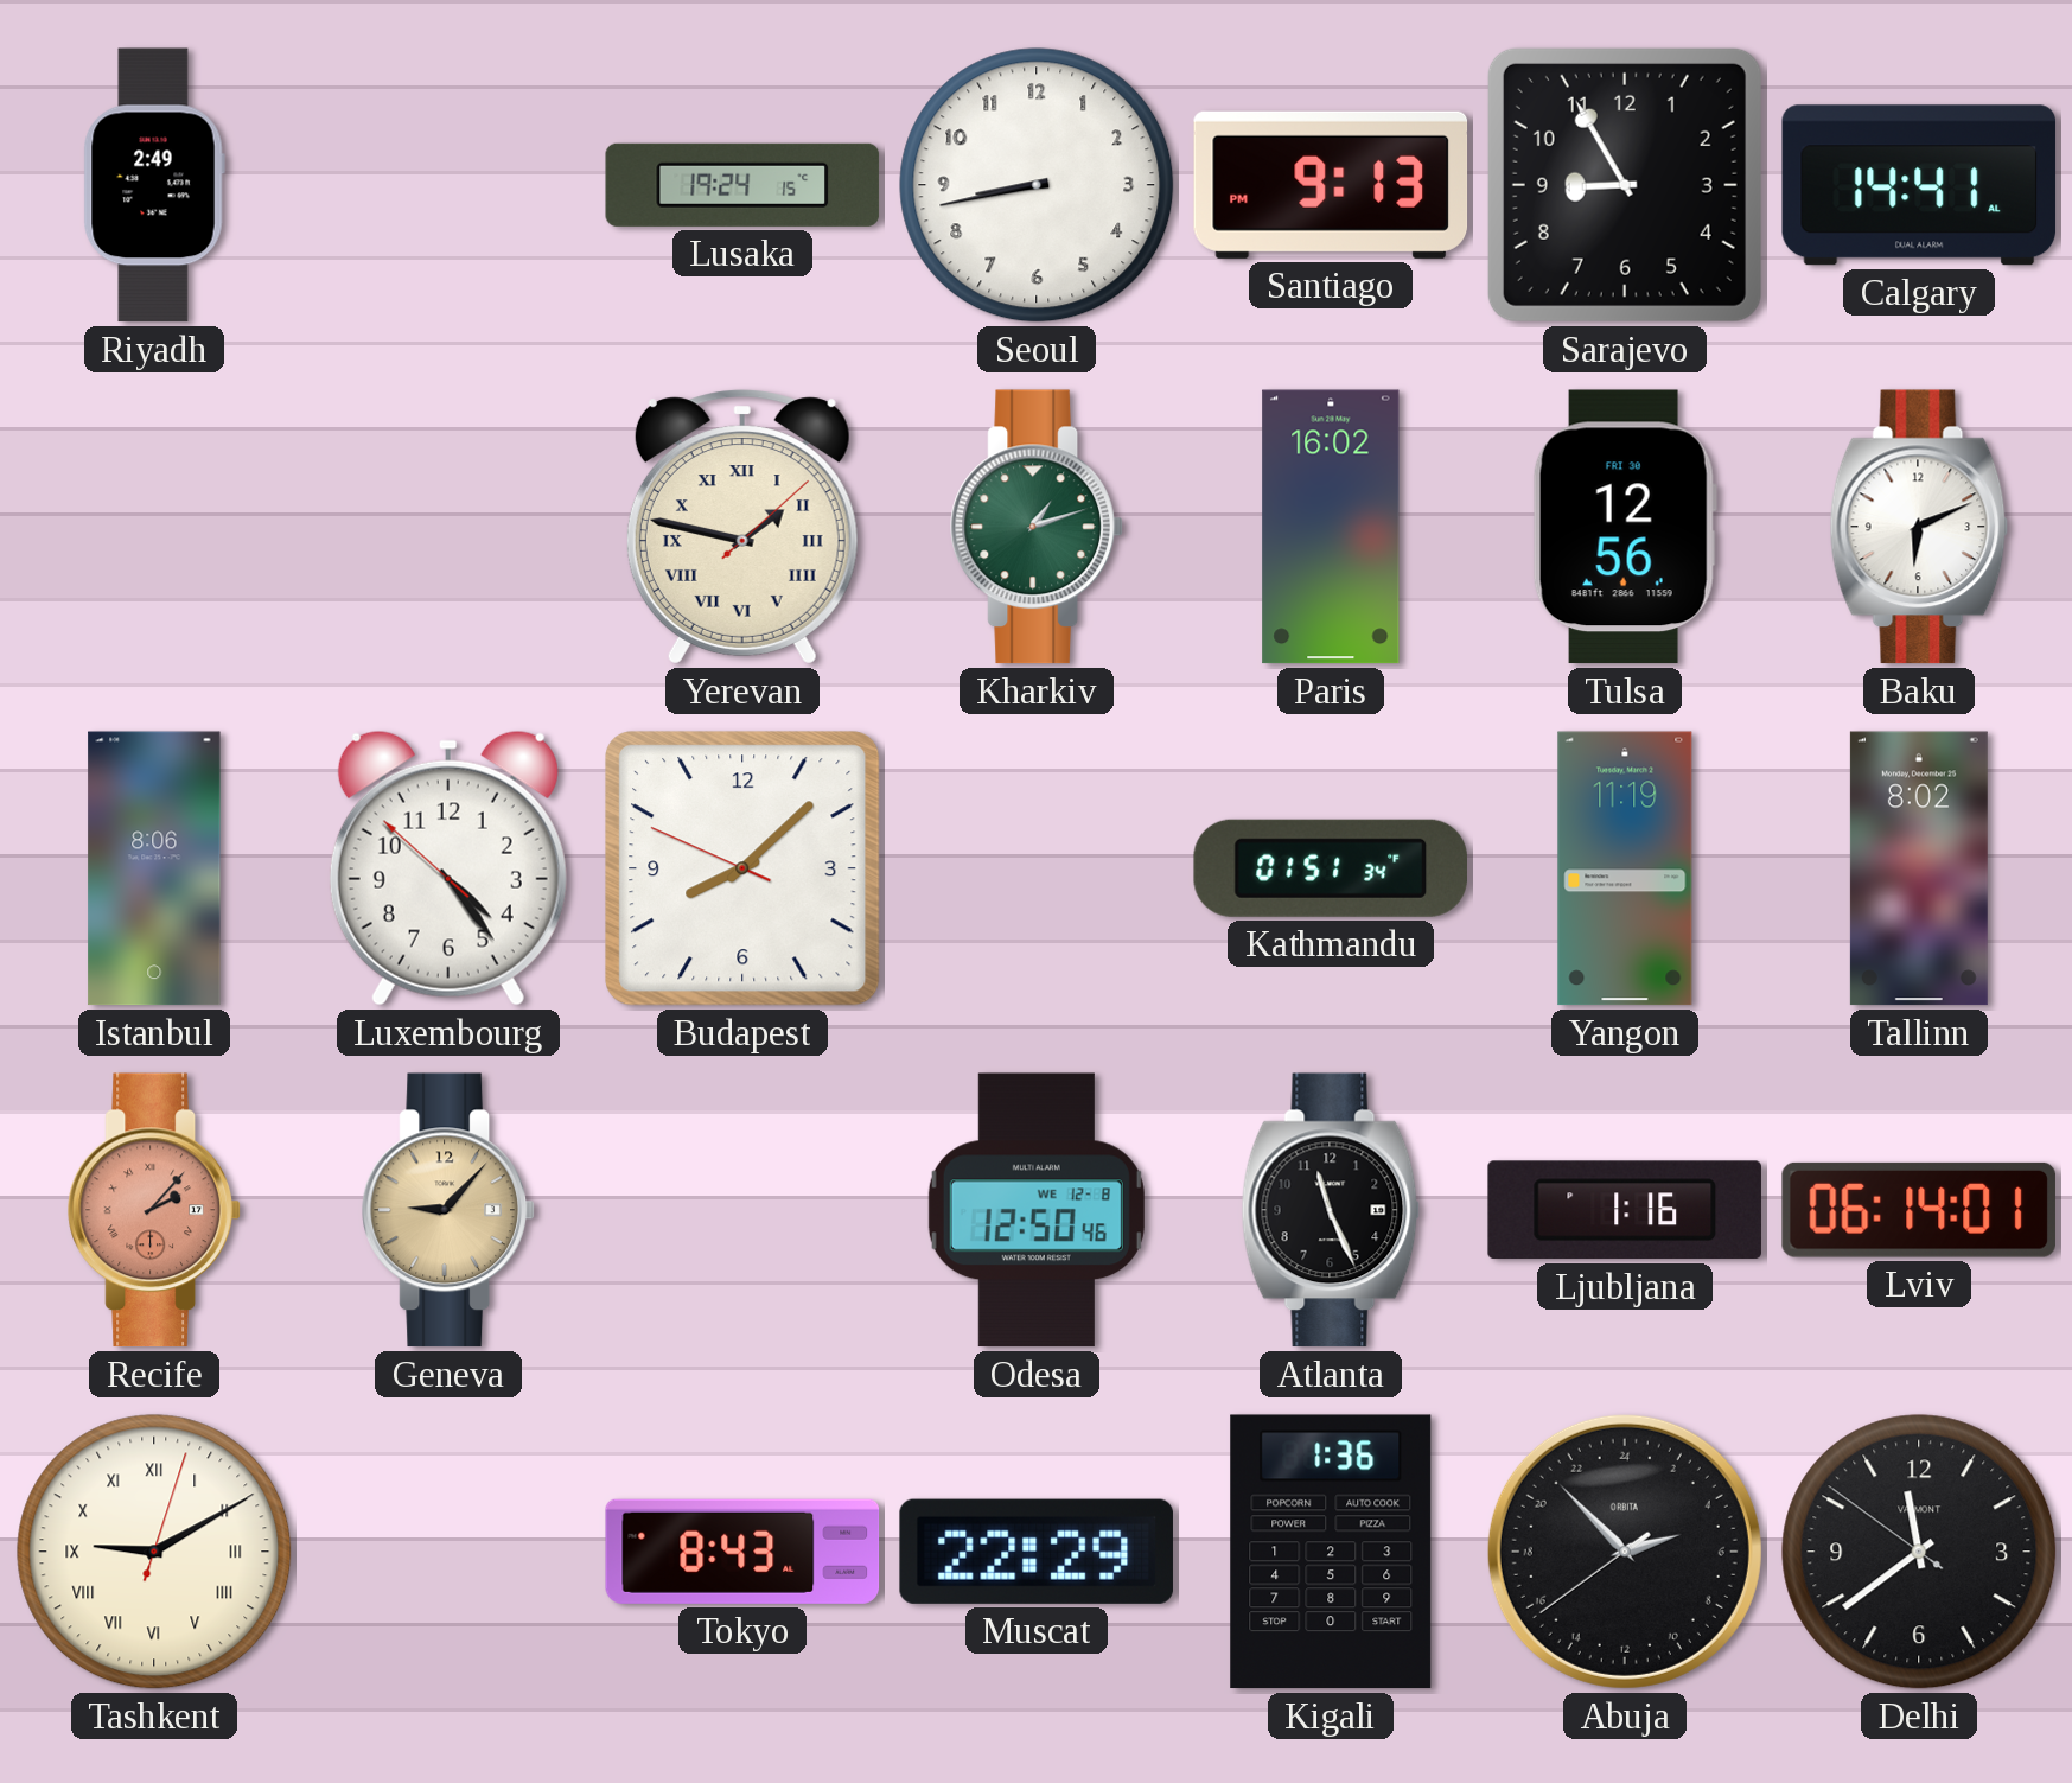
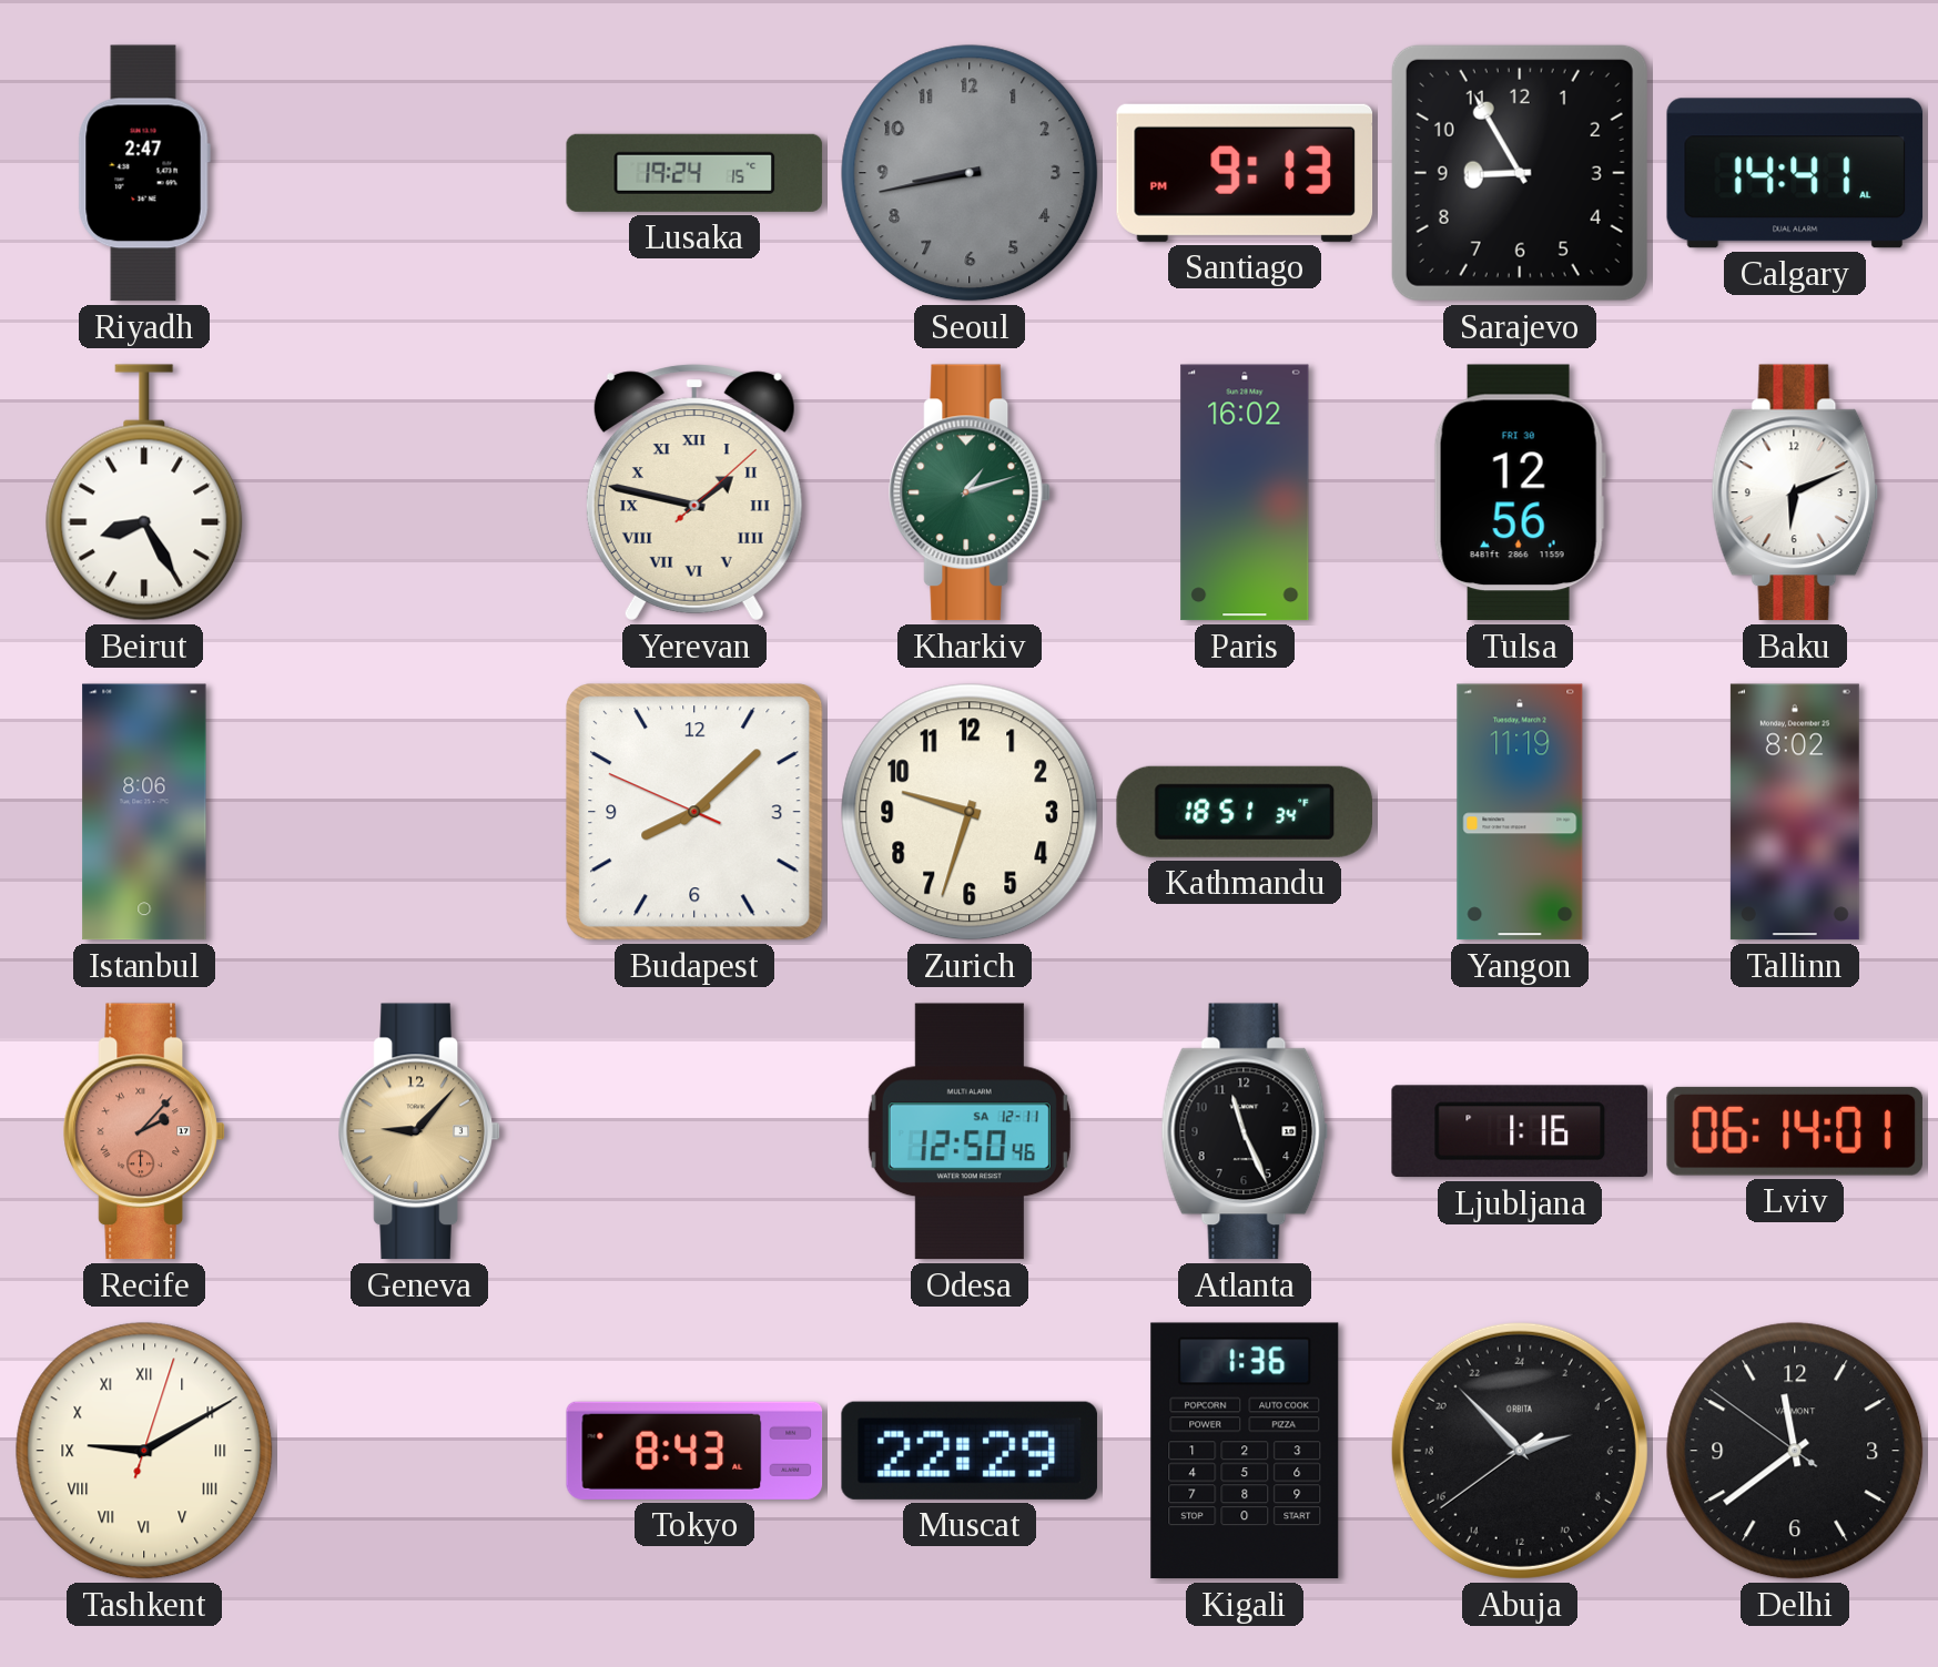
Riyadh: 2:49 -> 2:47
Seoul dial: white -> grey
Beirut: none -> 8:25
Luxembourg: 4:23 -> none
Zurich: none -> 9:33
Kathmandu: 01:51 -> 18:51
Odesa date: WE 12-8 -> SA 12-11
